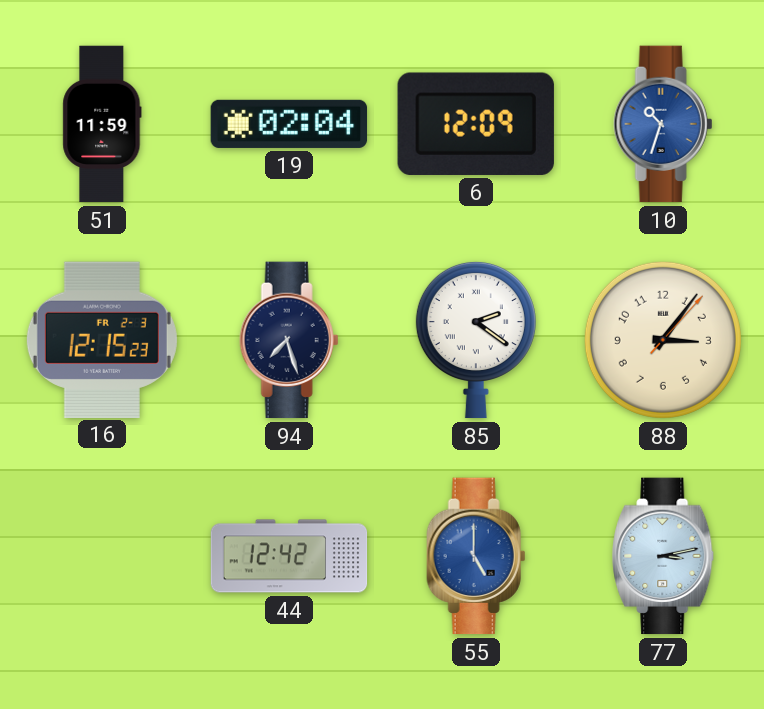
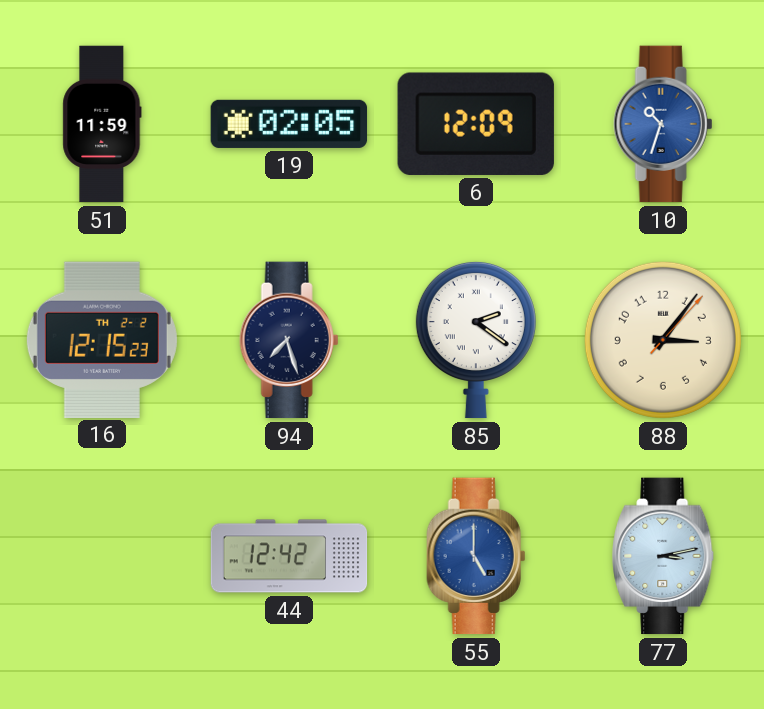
19: 02:04 -> 02:05
16 date: FR 2-3 -> TH 2-2
